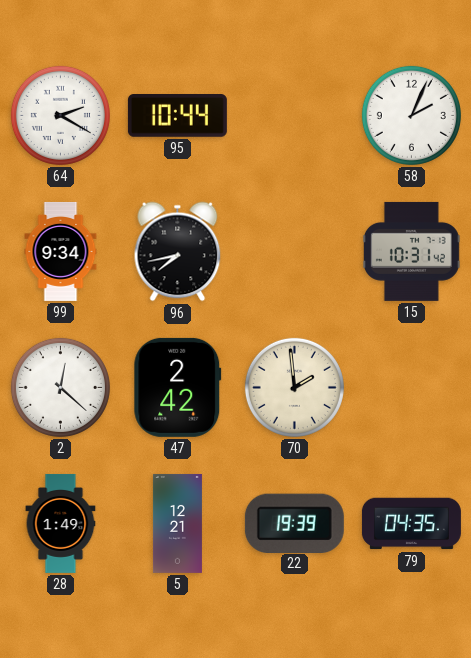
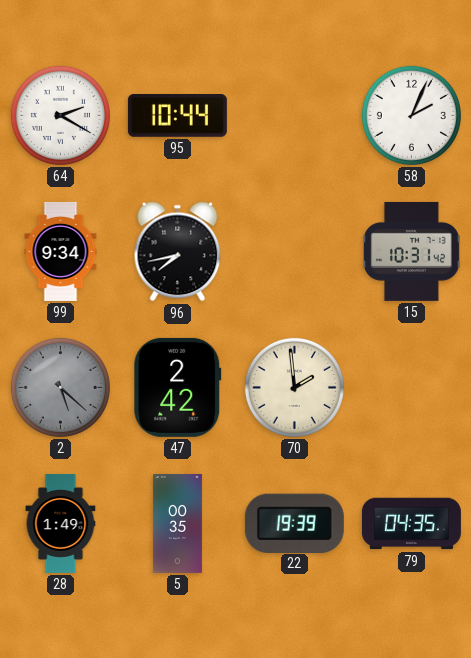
2: 12:22 -> 5:22
2 dial: white -> grey
5: 12:21 -> 00:35
